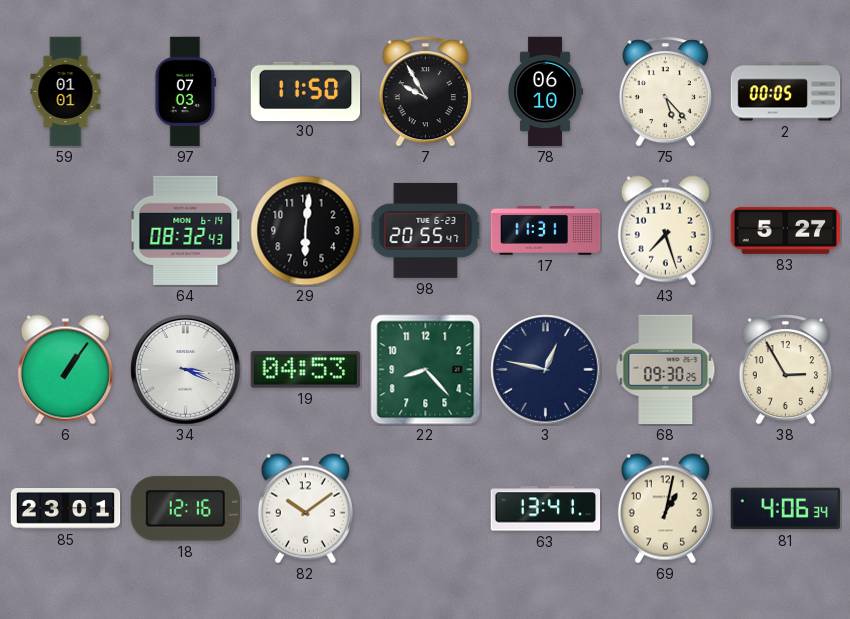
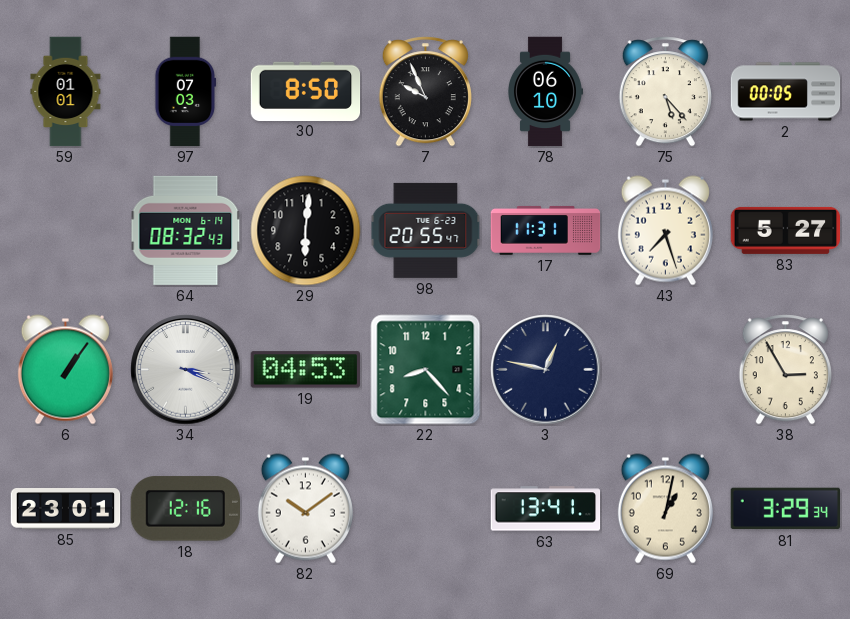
30: 11:50 -> 8:50
7: 9:55 -> 9:56
68: 09:30 -> none
81: 4:06 -> 3:29
